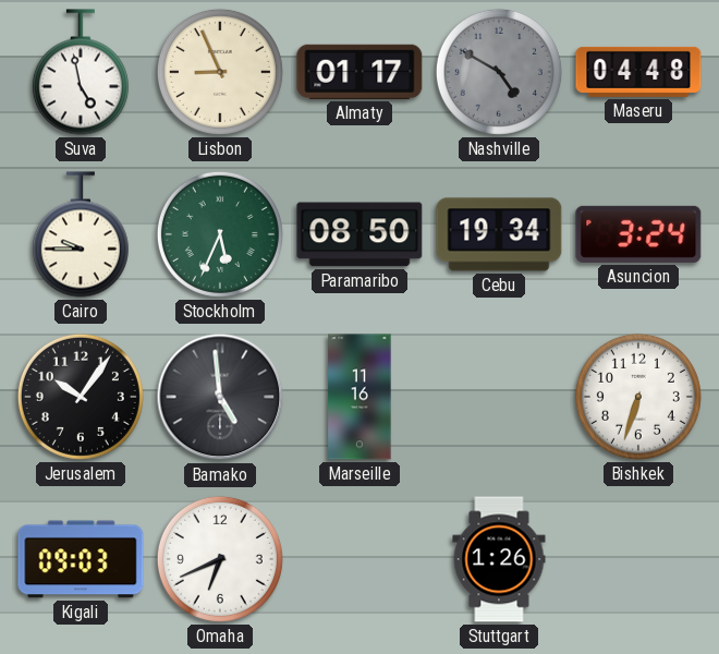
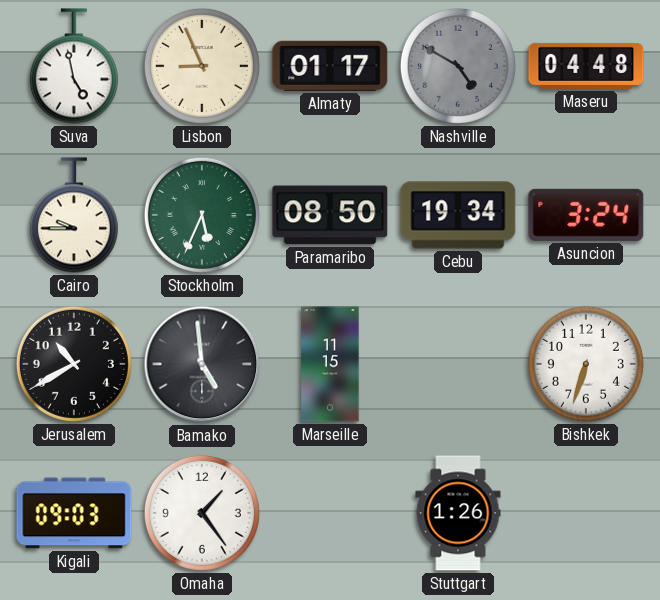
Jerusalem: 10:06 -> 10:40
Marseille: 11:16 -> 11:15
Omaha: 6:41 -> 1:24
